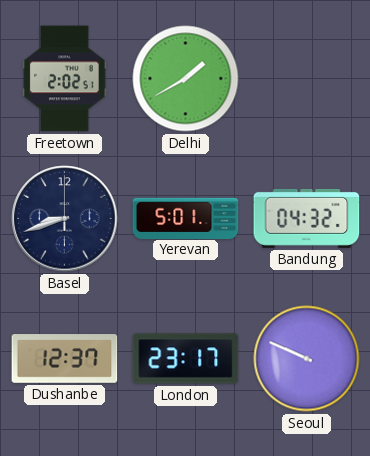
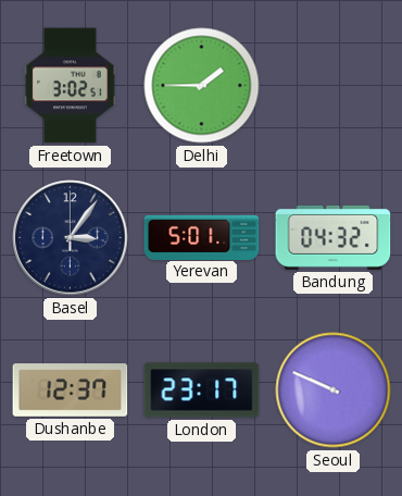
Freetown: 2:02 -> 3:02
Delhi: 1:40 -> 1:45
Basel: 8:42 -> 3:06
